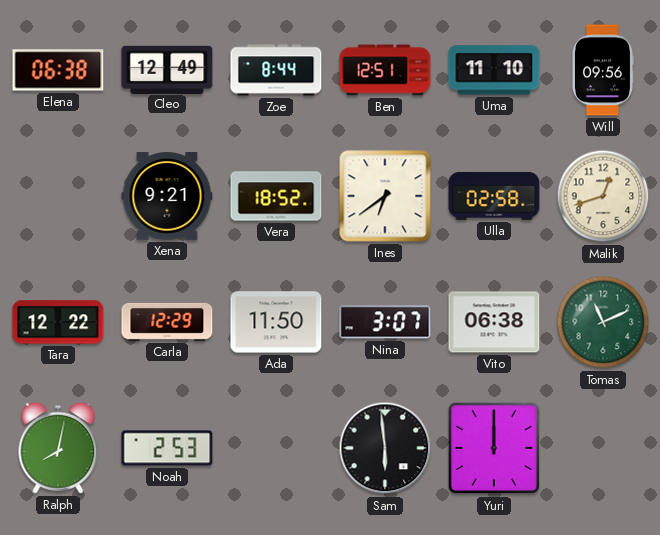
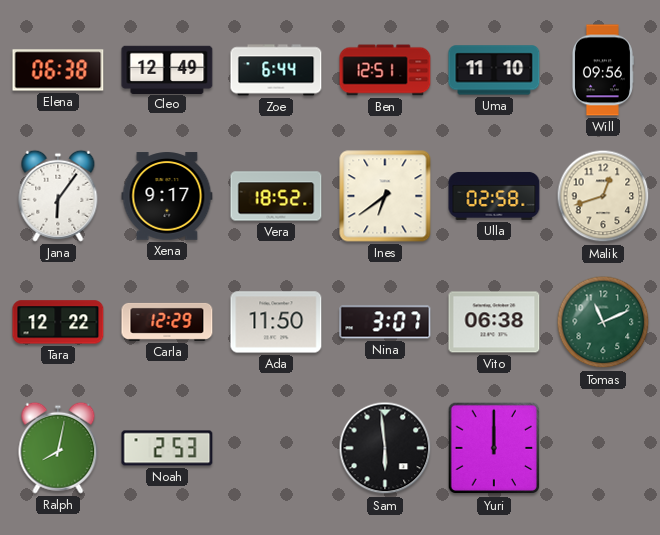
Zoe: 8:44 -> 6:44
Jana: none -> 6:06
Xena: 9:21 -> 9:17
